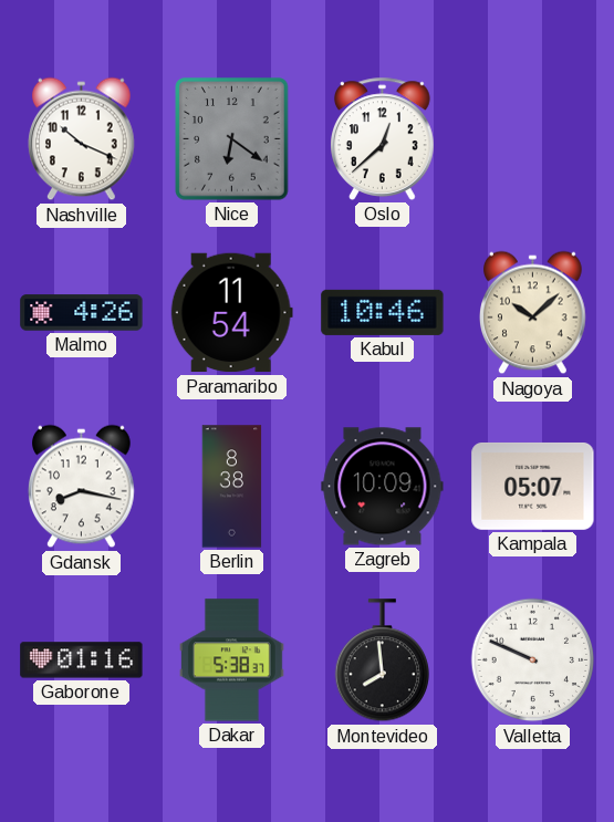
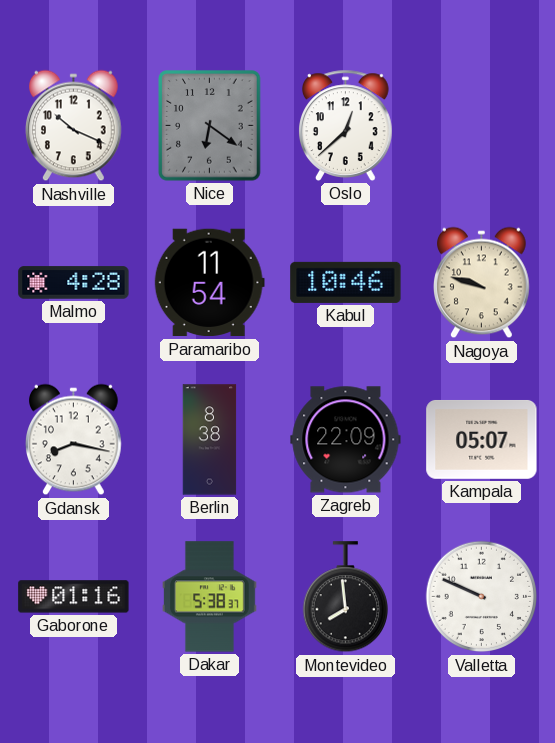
Malmo: 4:26 -> 4:28
Nagoya: 10:08 -> 9:48
Zagreb: 10:09 -> 22:09
